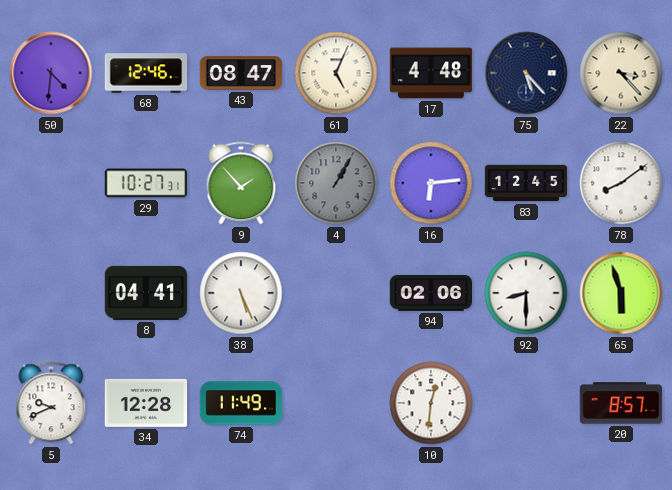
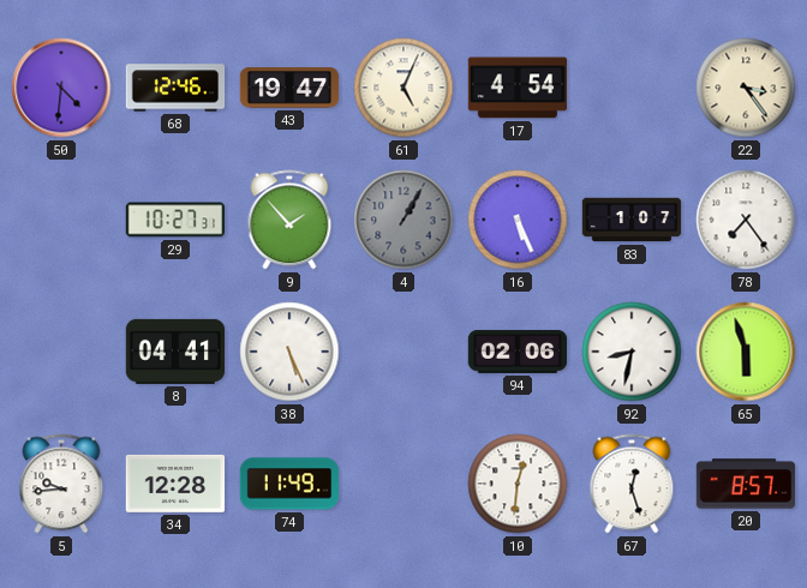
43: 08:47 -> 19:47
17: 4:48 -> 4:54
75: 5:23 -> none
22: 3:23 -> 3:24
16: 6:14 -> 5:26
83: 12:45 -> 1:07
78: 8:09 -> 7:24
92: 8:30 -> 8:32
5: 9:41 -> 9:44
67: none -> 12:27
